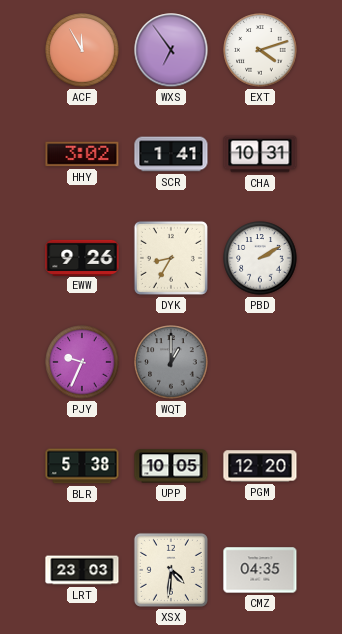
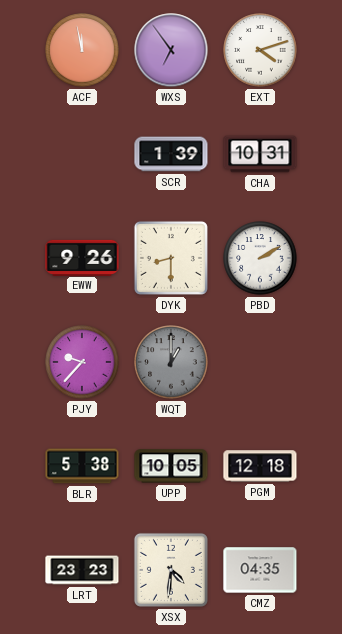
ACF: 11:55 -> 11:58
HHY: 3:02 -> none
SCR: 1:41 -> 1:39
DYK: 8:35 -> 8:30
PJY: 9:34 -> 9:37
PGM: 12:20 -> 12:18
LRT: 23:03 -> 23:23
